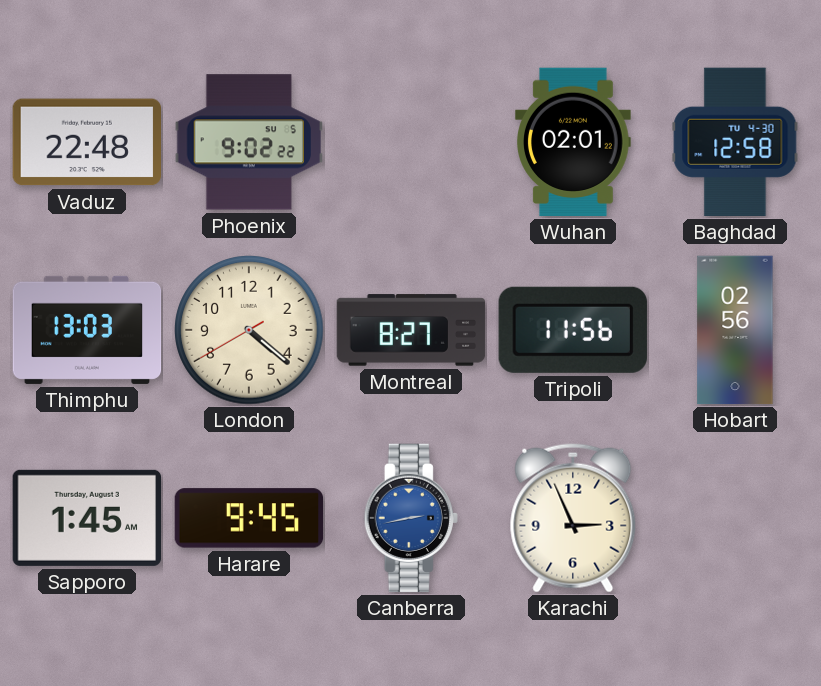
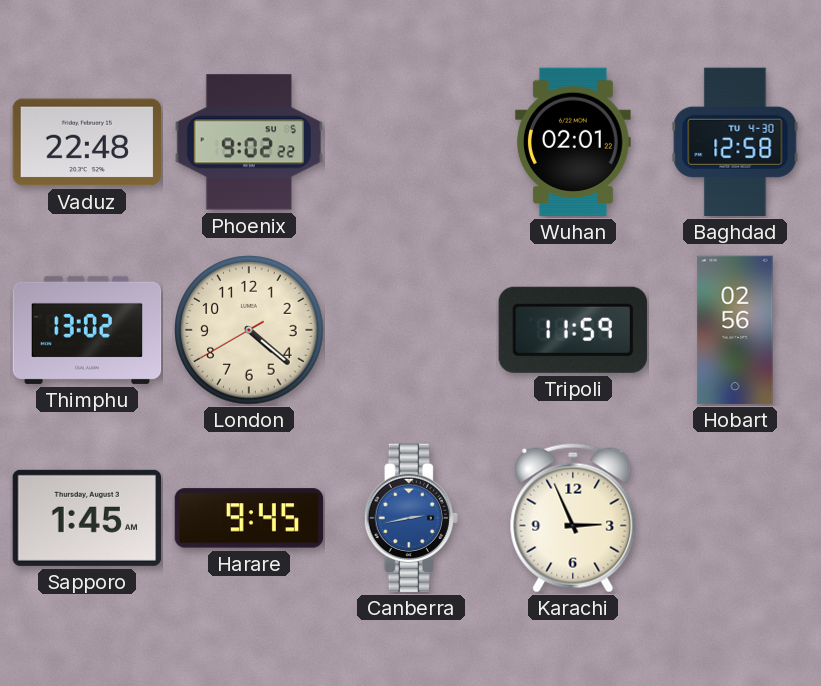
Thimphu: 13:03 -> 13:02
Montreal: 8:27 -> none
Tripoli: 11:56 -> 11:59
